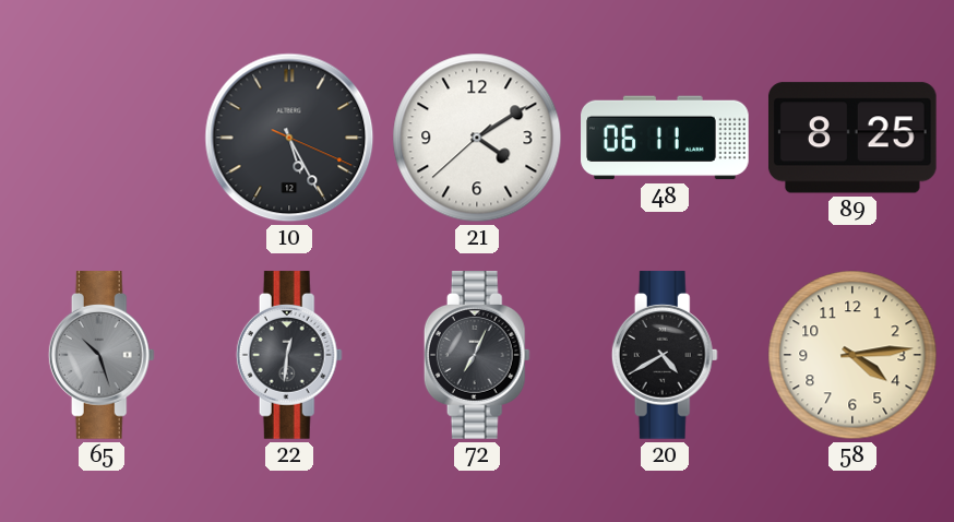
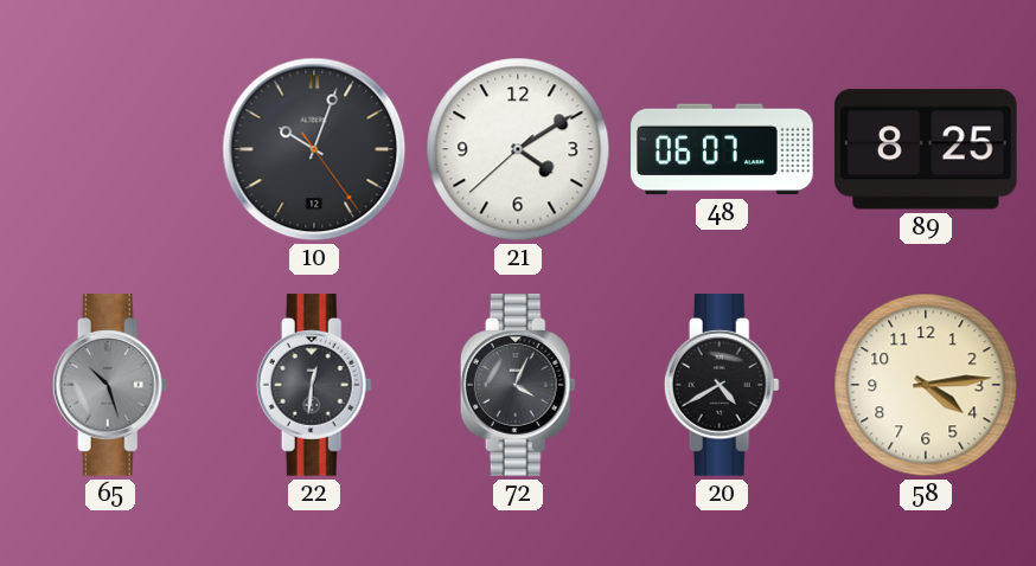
10: 5:25 -> 10:03
48: 06:11 -> 06:07
72: 7:04 -> 4:04
